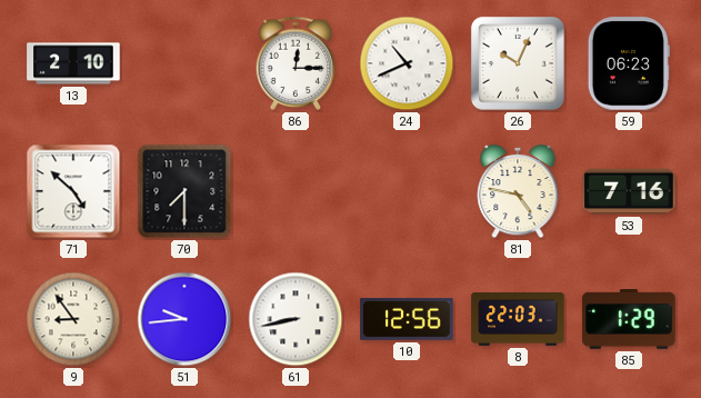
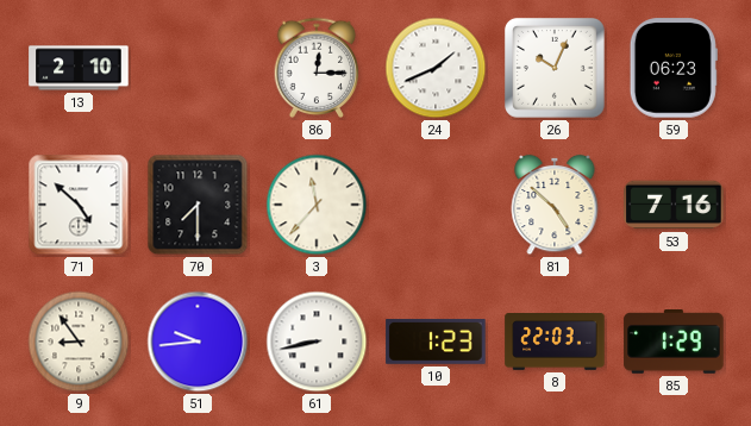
24: 10:41 -> 1:41
3: none -> 11:37
81: 4:47 -> 4:52
10: 12:56 -> 1:23
